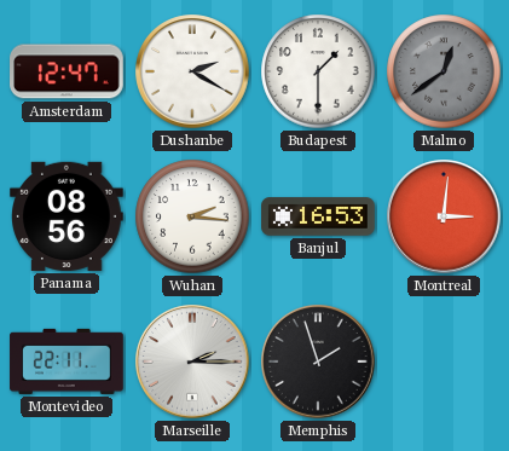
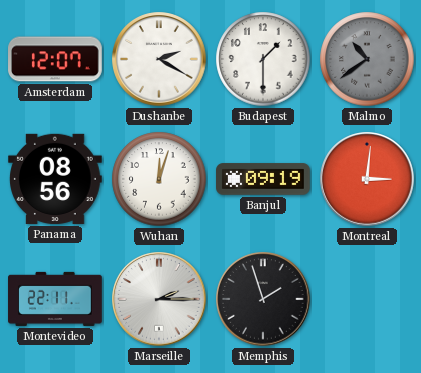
Amsterdam: 12:47 -> 12:07
Malmo: 12:39 -> 10:39
Wuhan: 2:16 -> 12:03
Banjul: 16:53 -> 09:19
